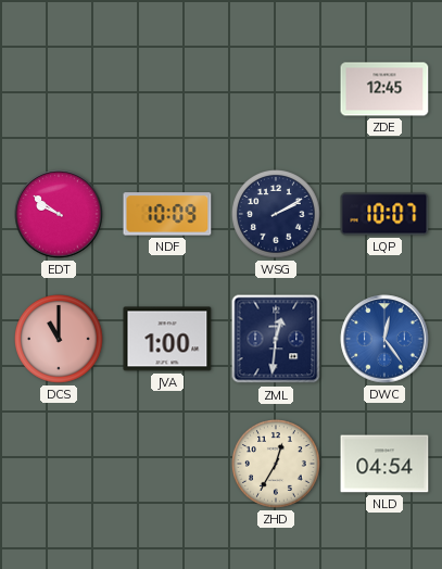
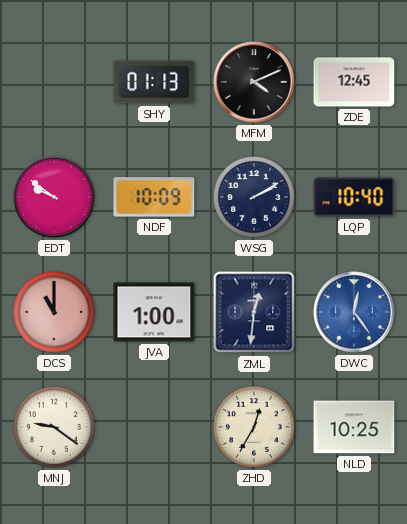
SHY: none -> 01:13
MFM: none -> 4:11
LQP: 10:07 -> 10:40
MNJ: none -> 9:21
NLD: 04:54 -> 10:25
